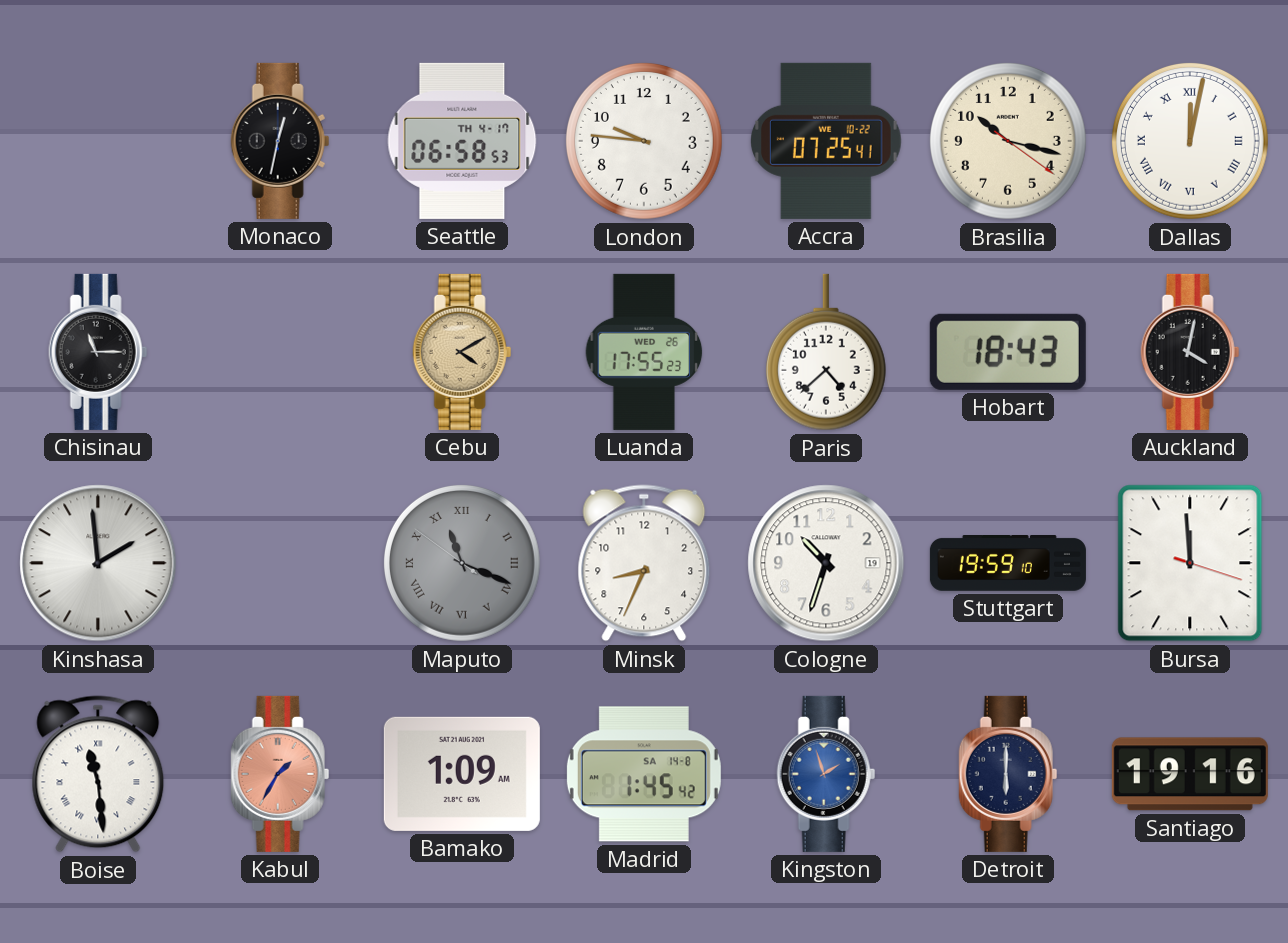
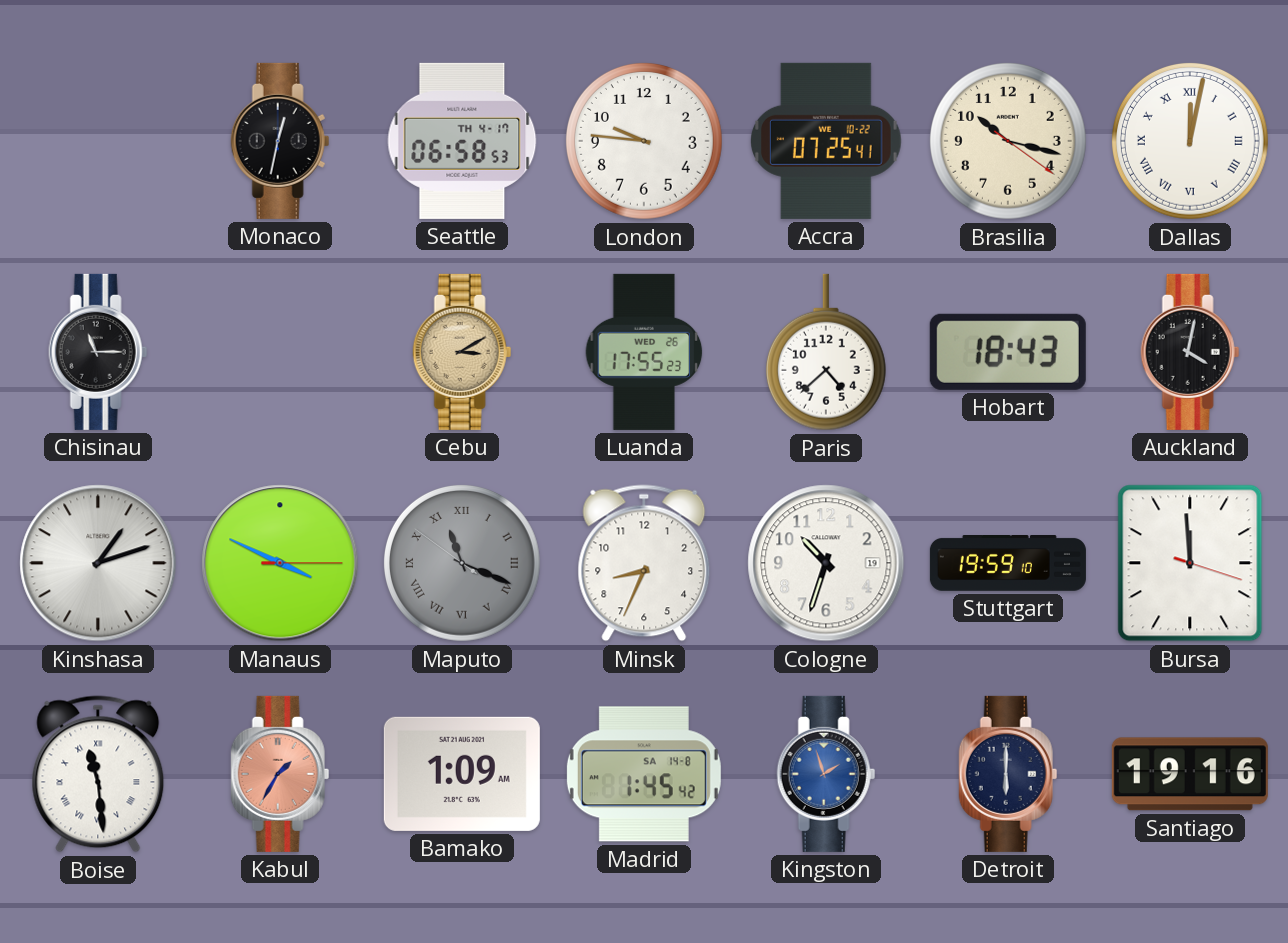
Cebu: 4:10 -> 3:10
Kinshasa: 1:59 -> 1:12
Manaus: none -> 3:49
